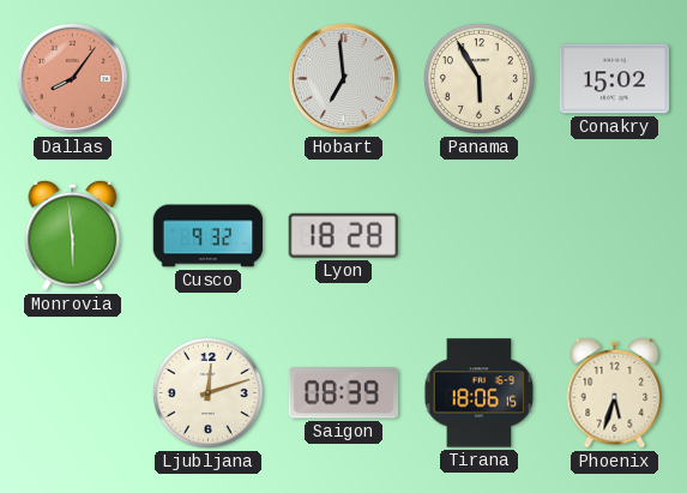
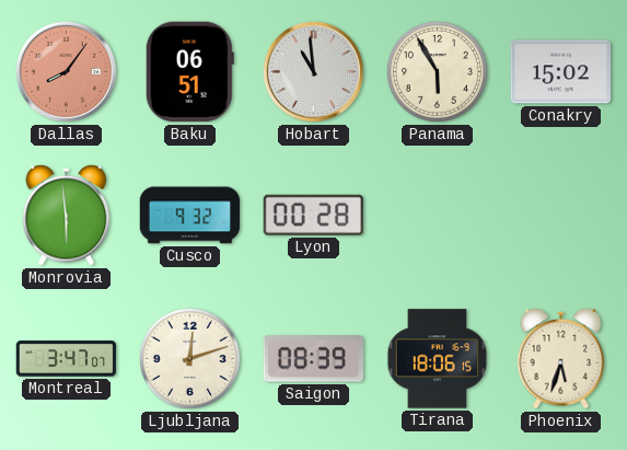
Baku: none -> 06:51
Hobart: 6:59 -> 10:59
Lyon: 18:28 -> 00:28
Montreal: none -> 3:47
